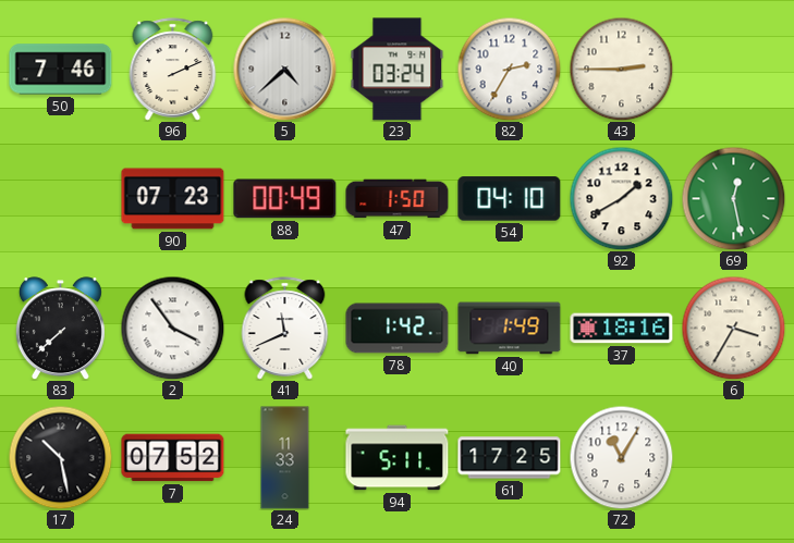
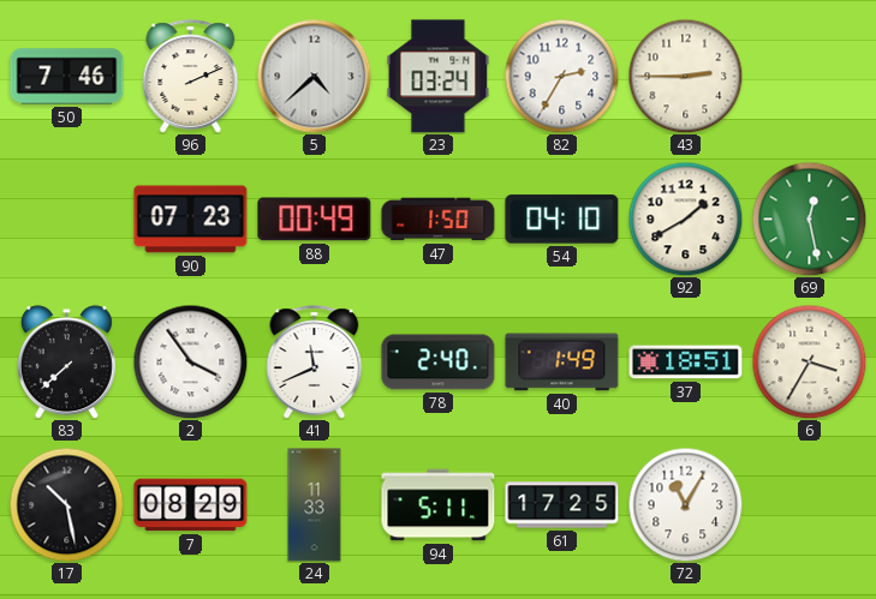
78: 1:42 -> 2:40
37: 18:16 -> 18:51
7: 07:52 -> 08:29
